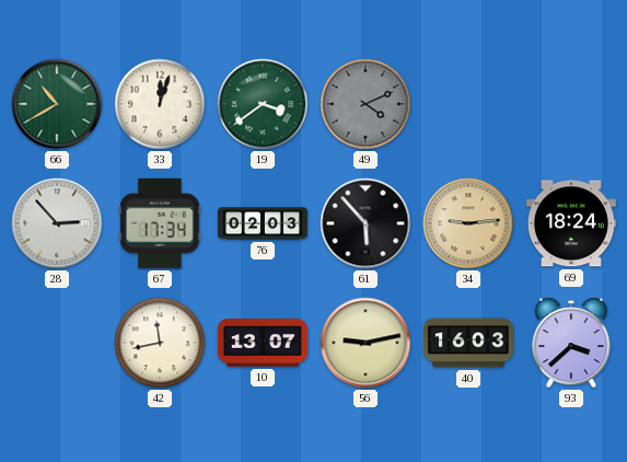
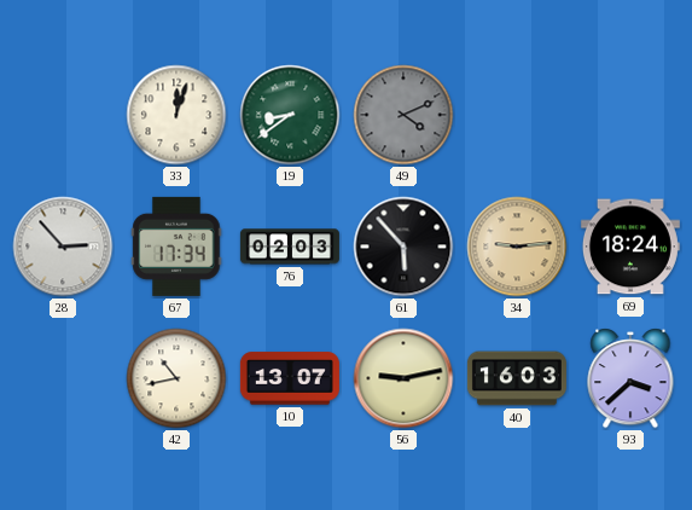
66: 10:40 -> none
19: 3:39 -> 8:39
42: 11:43 -> 10:43
